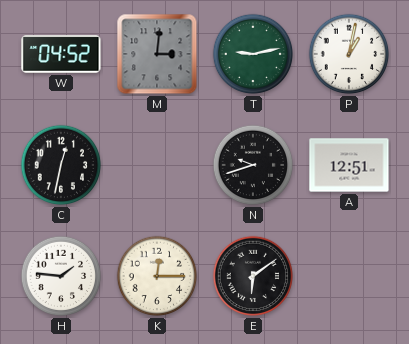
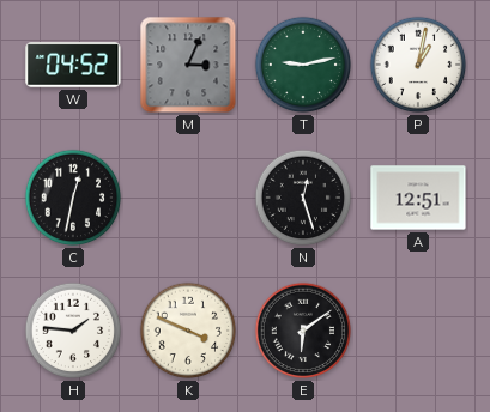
M: 3:01 -> 3:04
N: 9:42 -> 12:27
K: 12:15 -> 3:49
